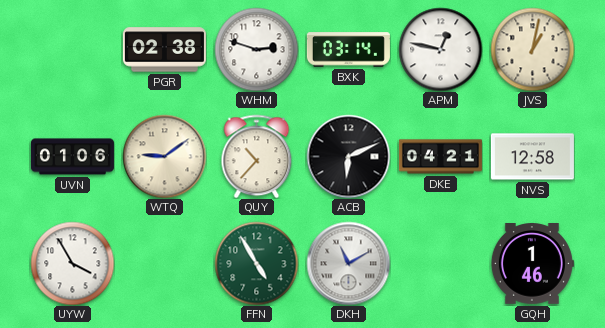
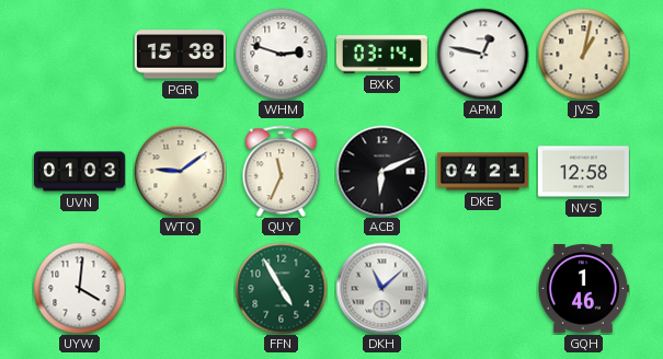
PGR: 02:38 -> 15:38
UVN: 01:06 -> 01:03
QUY: 10:37 -> 11:34
UYW: 3:55 -> 4:01
DKH: 11:10 -> 11:08
